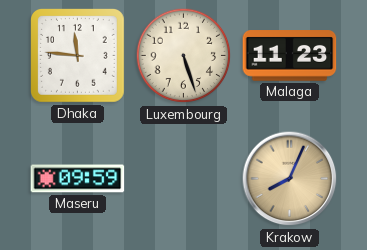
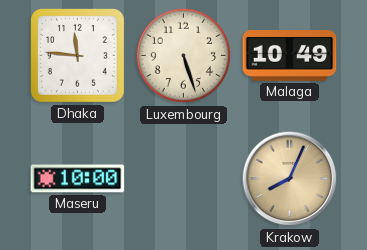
Malaga: 11:23 -> 10:49
Maseru: 09:59 -> 10:00
